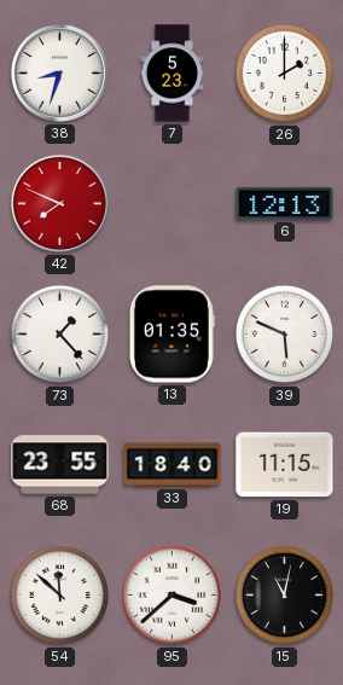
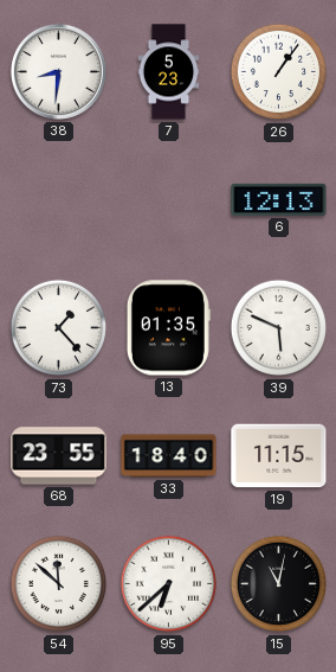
38: 8:33 -> 8:31
26: 2:00 -> 1:06
42: 7:49 -> none
95: 3:38 -> 6:38
